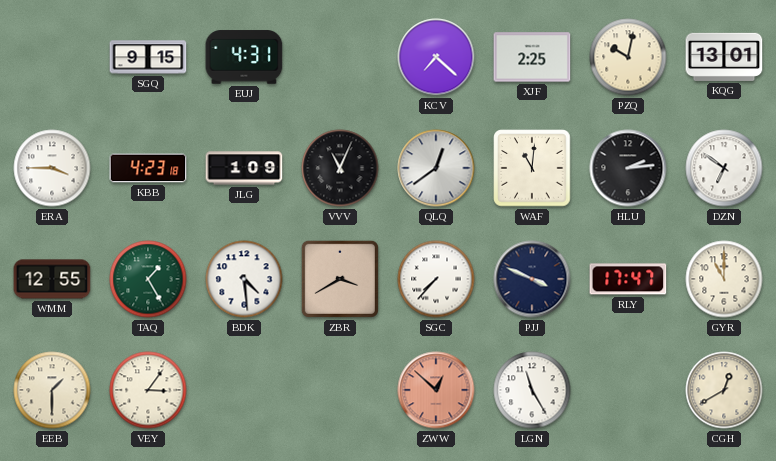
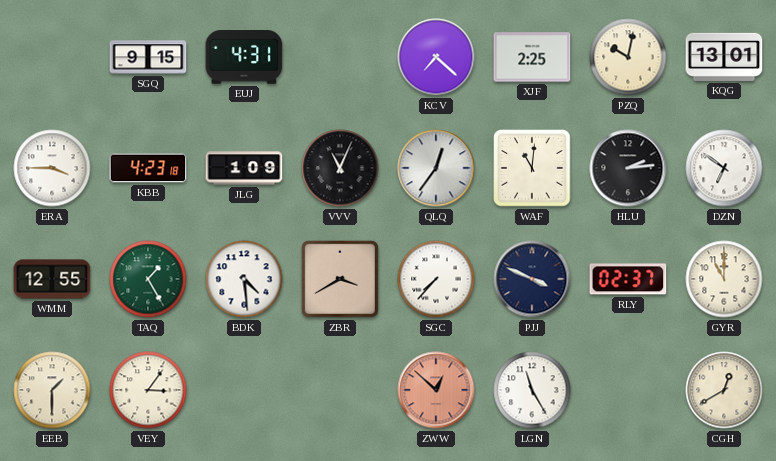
QLQ: 12:39 -> 12:36
RLY: 17:47 -> 02:37
